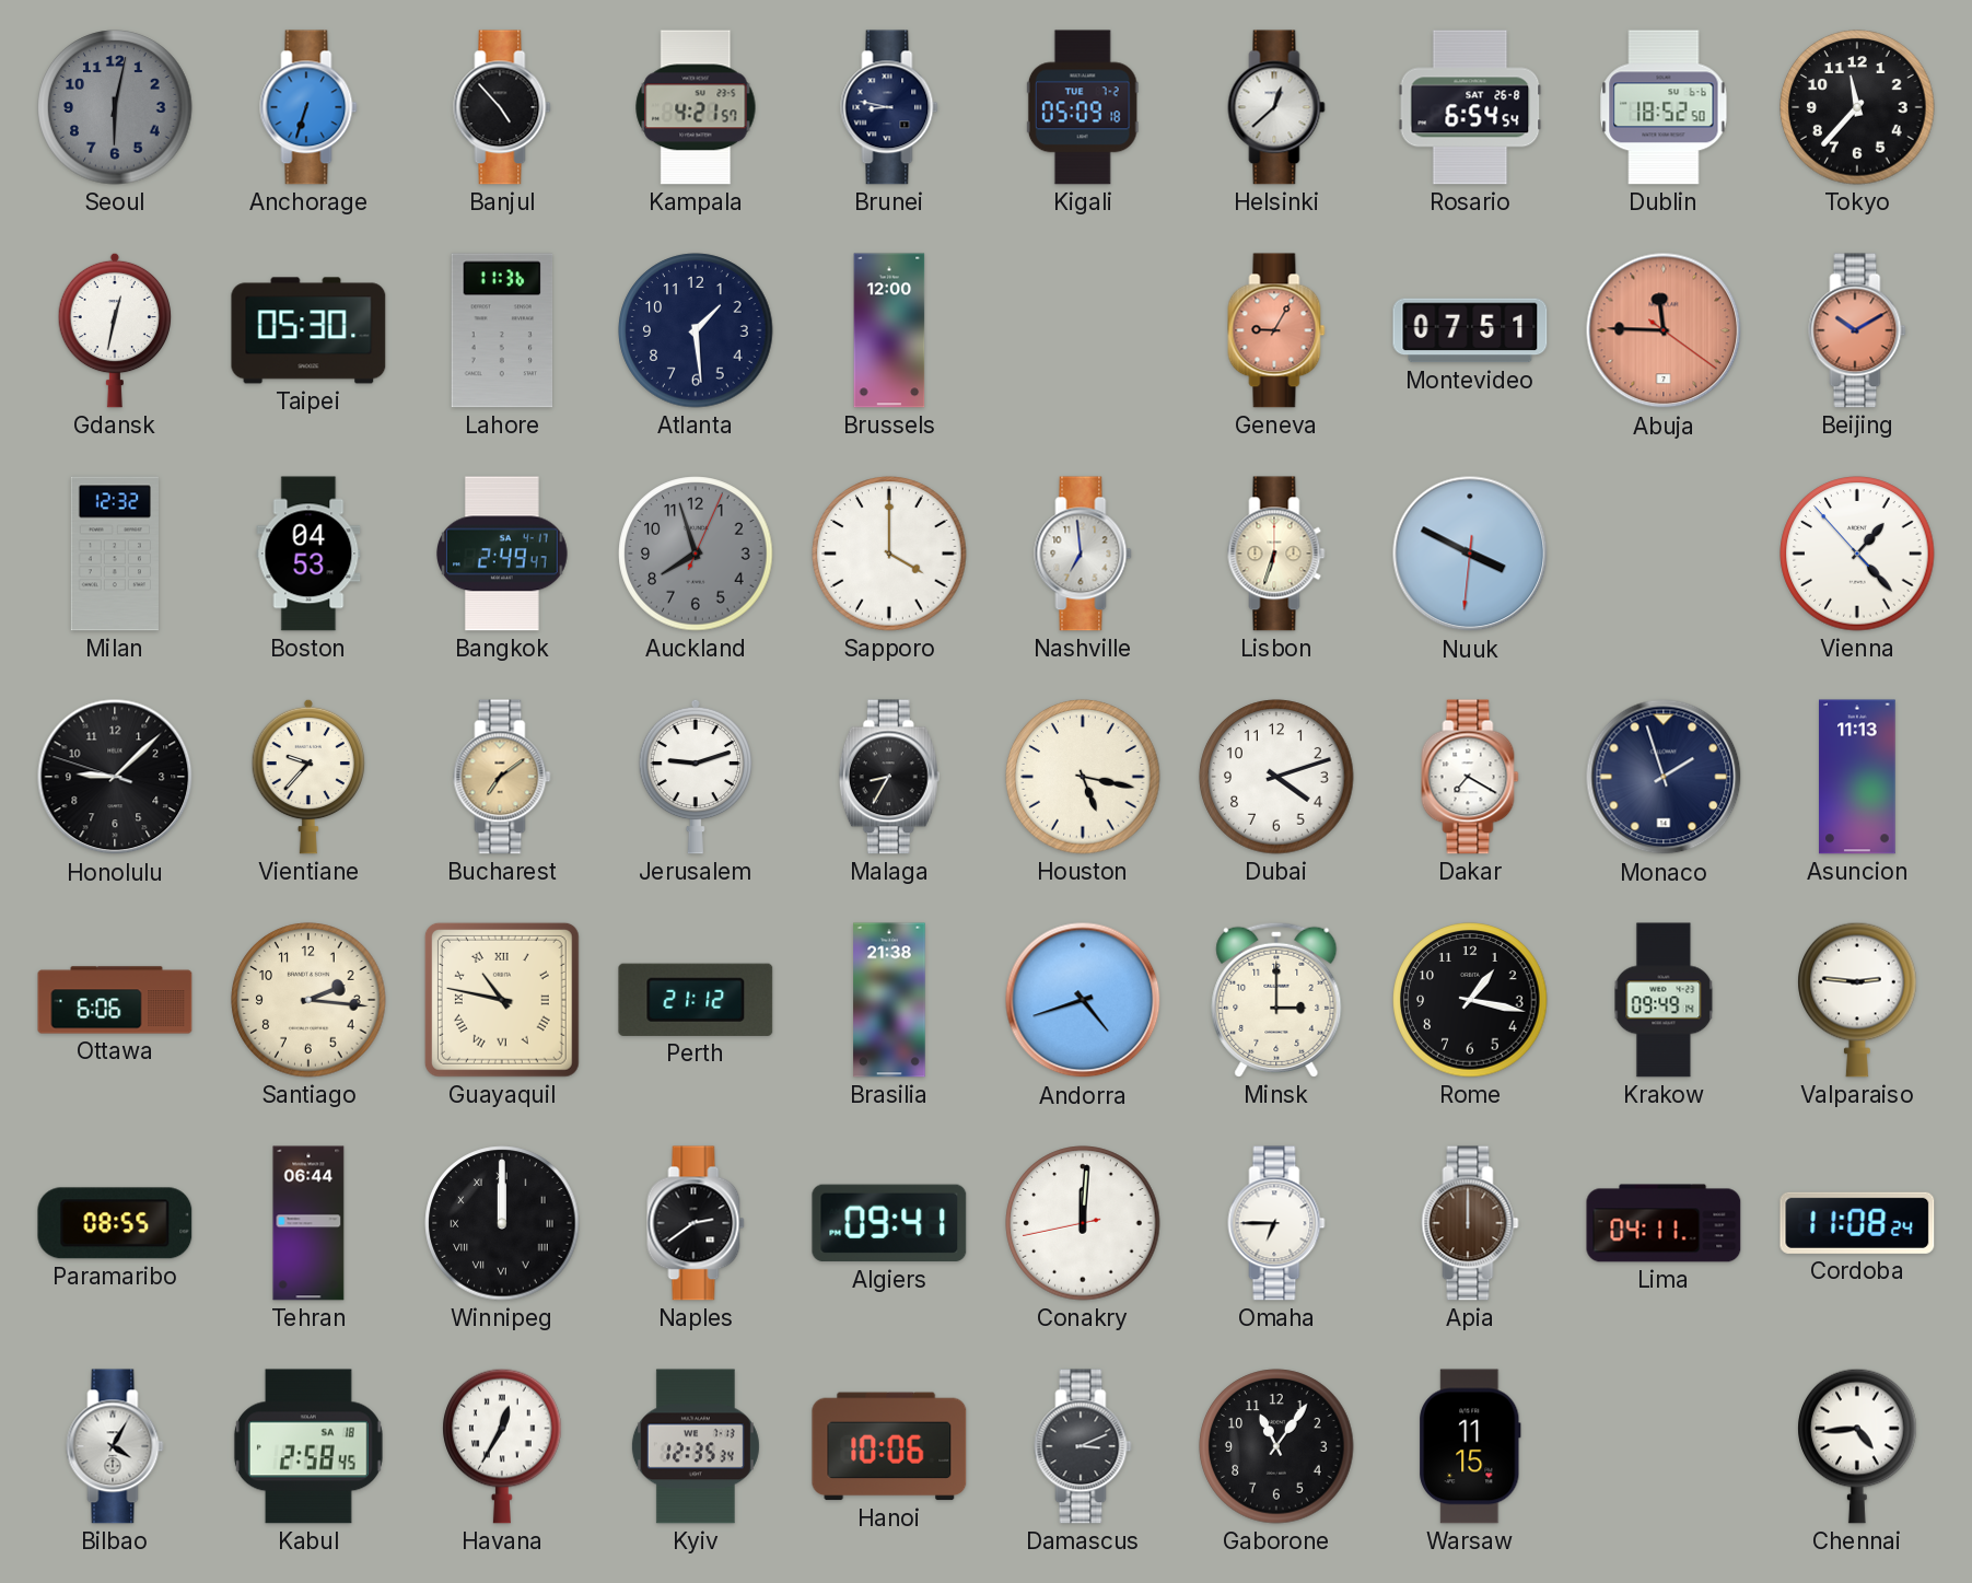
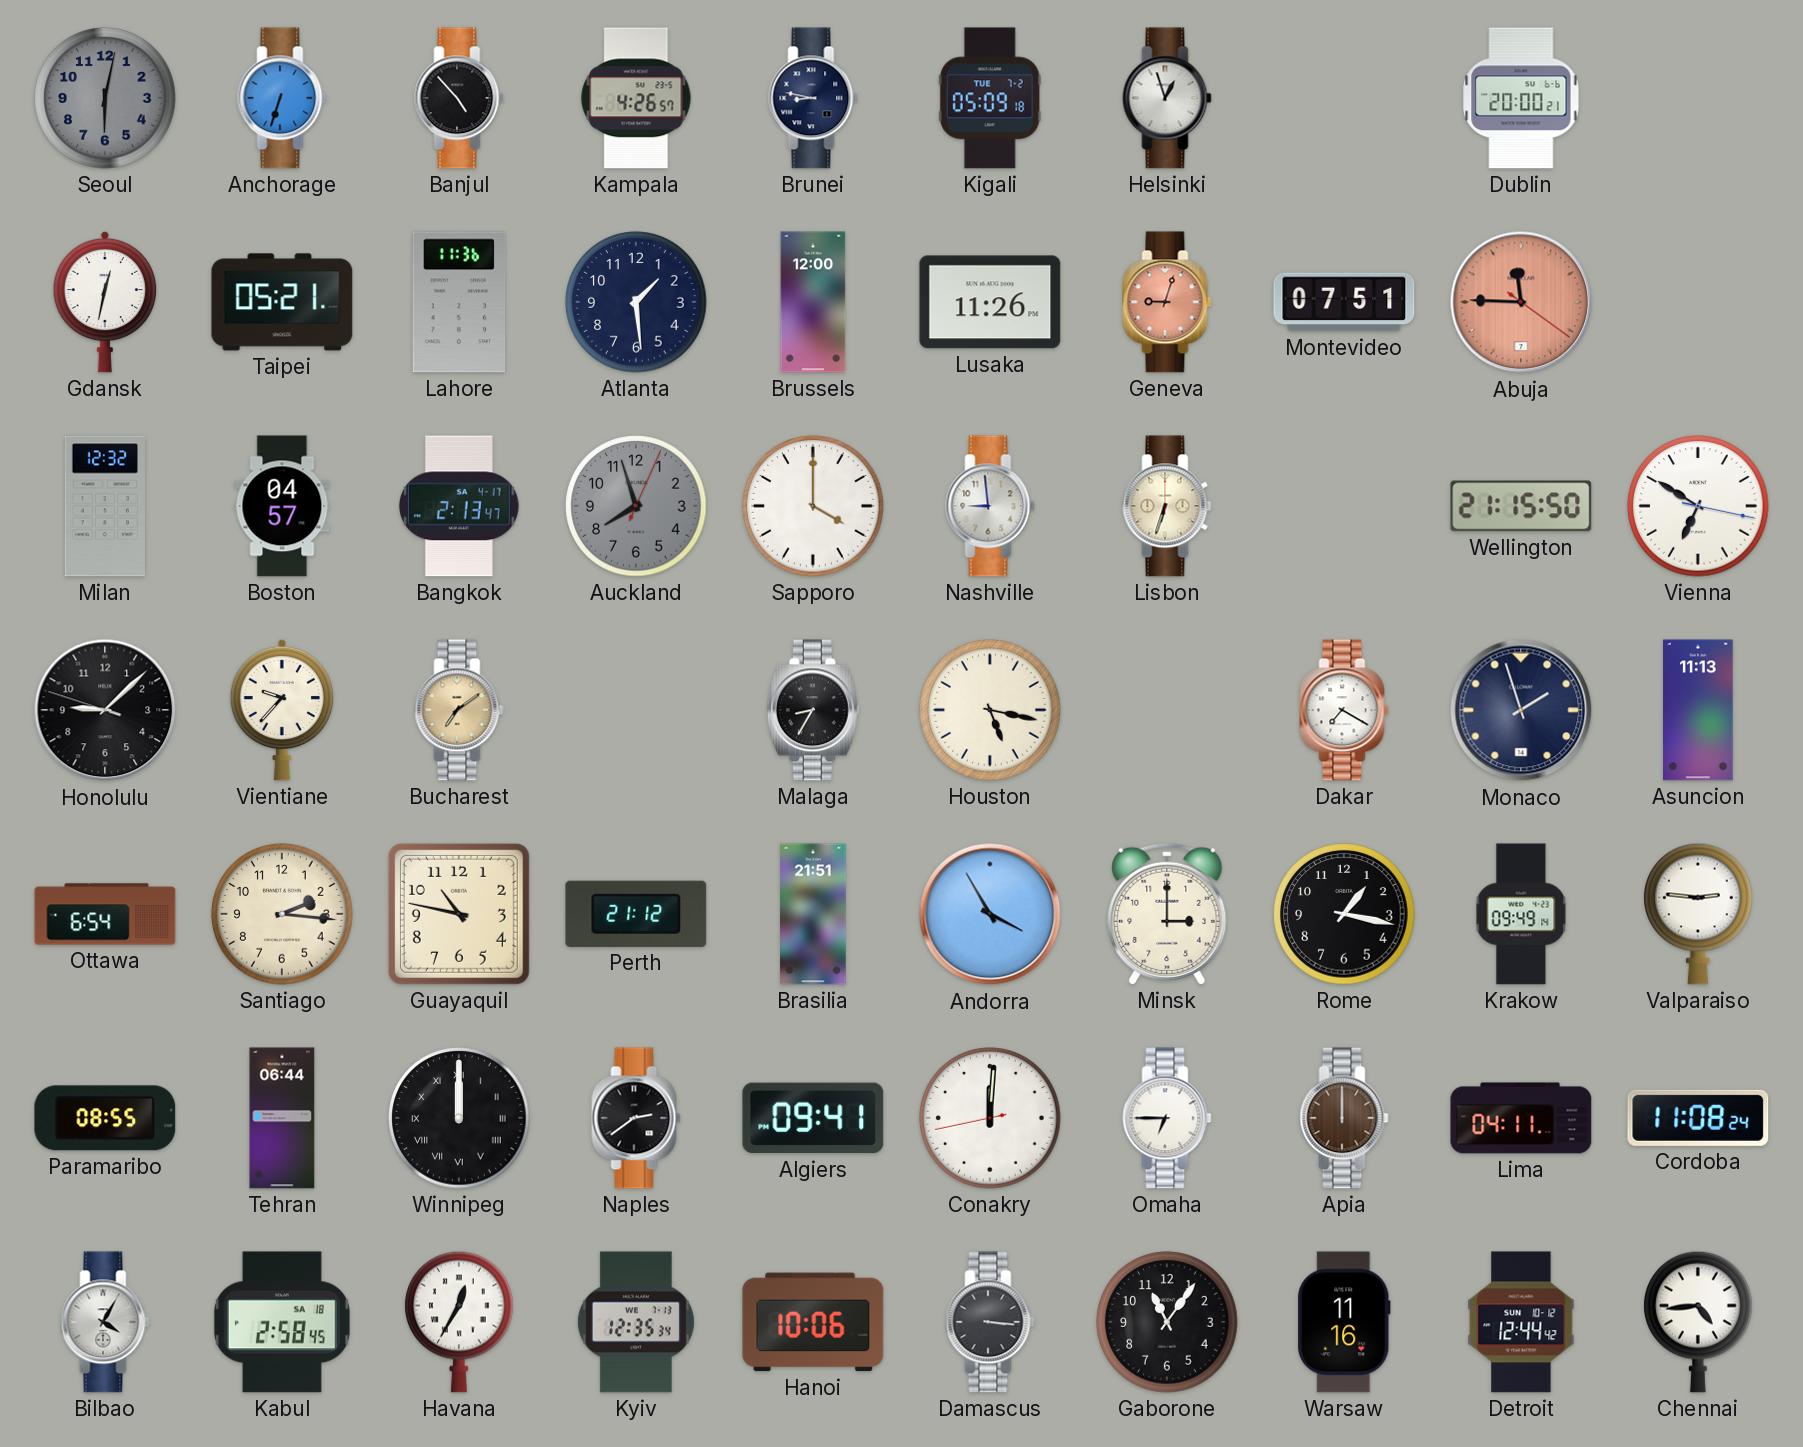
Kampala: 4:21 -> 4:26
Helsinki: 12:38 -> 12:57
Rosario: 6:54 -> none
Dublin: 18:52 -> 20:00
Tokyo: 11:37 -> none
Taipei: 05:30 -> 05:21
Lusaka: none -> 11:26
Geneva: 9:05 -> 9:03
Beijing: 10:10 -> none
Boston: 04:53 -> 04:57
Bangkok: 2:49 -> 2:13
Nashville: 6:59 -> 8:59
Nuuk: 3:49 -> none
Wellington: none -> 21:15
Vienna: 1:22 -> 6:50
Jerusalem: 9:12 -> none
Dubai: 4:12 -> none
Ottawa: 6:06 -> 6:54
Guayaquil numerals: Roman -> Arabic
Brasilia: 21:38 -> 21:51
Andorra: 4:42 -> 3:55
Damascus: 3:11 -> 3:16
Warsaw: 11:15 -> 11:16
Detroit: none -> 12:44
